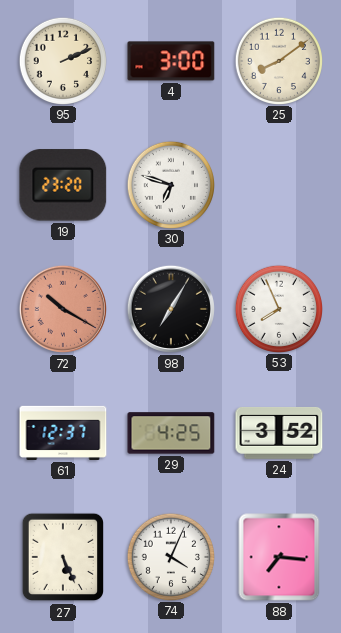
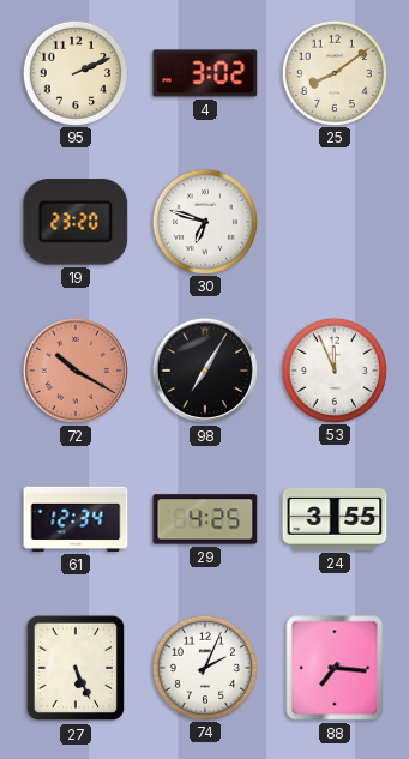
4: 3:00 -> 3:02
53: 7:56 -> 11:56
61: 12:37 -> 12:34
24: 3:52 -> 3:55
74: 4:04 -> 2:04
